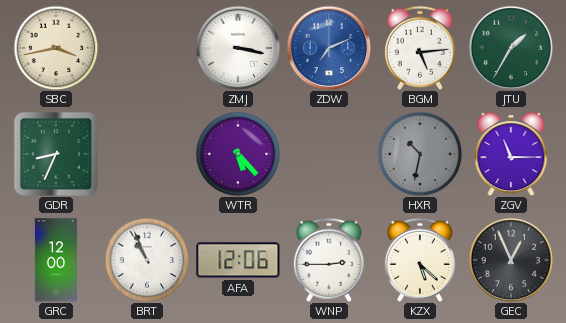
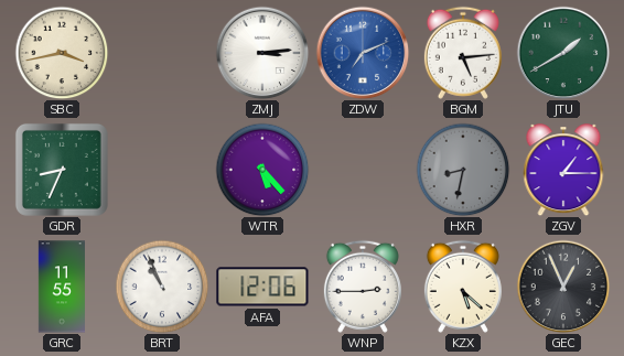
ZMJ: 3:17 -> 3:14
JTU: 1:35 -> 1:40
HXR: 10:32 -> 8:32
ZGV: 11:15 -> 1:15
GRC: 12:00 -> 11:55
